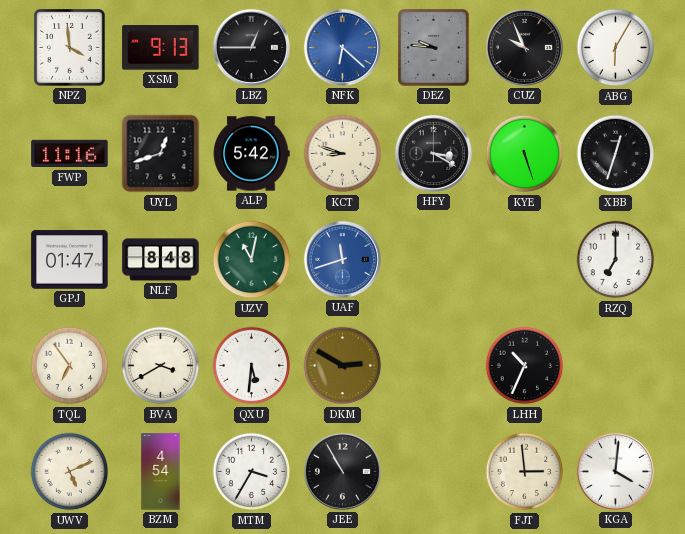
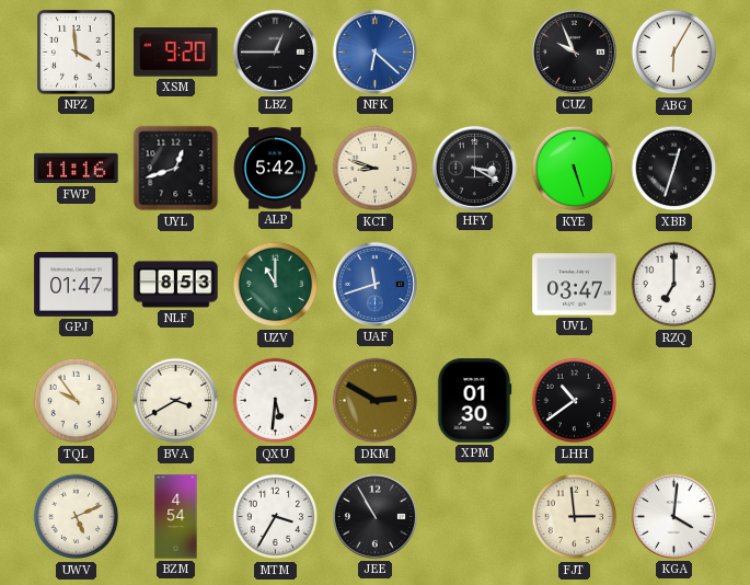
XSM: 9:13 -> 9:20
DEZ: 9:46 -> none
NLF: 8:48 -> 8:53
UZV: 11:02 -> 11:00
UVL: none -> 03:47
TQL: 6:54 -> 9:54
XPM: none -> 01:30
LHH: 10:34 -> 10:39
